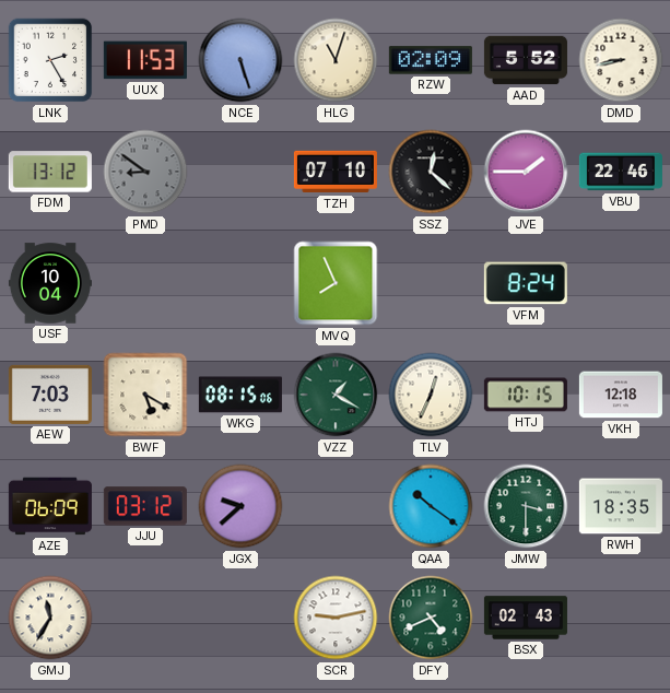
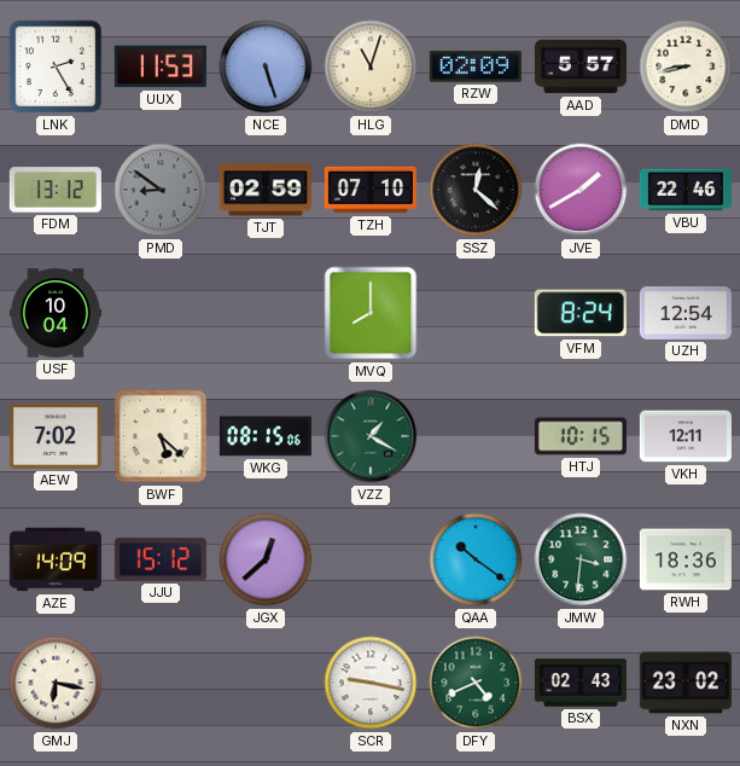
AAD: 5:52 -> 5:57
TJT: none -> 02:59
JVE: 1:45 -> 1:40
MVQ: 7:56 -> 8:00
UZH: none -> 12:54
AEW: 7:03 -> 7:02
BWF: 5:20 -> 5:22
TLV: 12:34 -> none
VKH: 12:18 -> 12:11
AZE: 06:09 -> 14:09
JJU: 03:12 -> 15:12
JGX: 9:38 -> 12:38
JMW: 3:30 -> 3:31
RWH: 18:35 -> 18:36
GMJ: 11:35 -> 6:17
SCR: 9:13 -> 9:17
NXN: none -> 23:02
